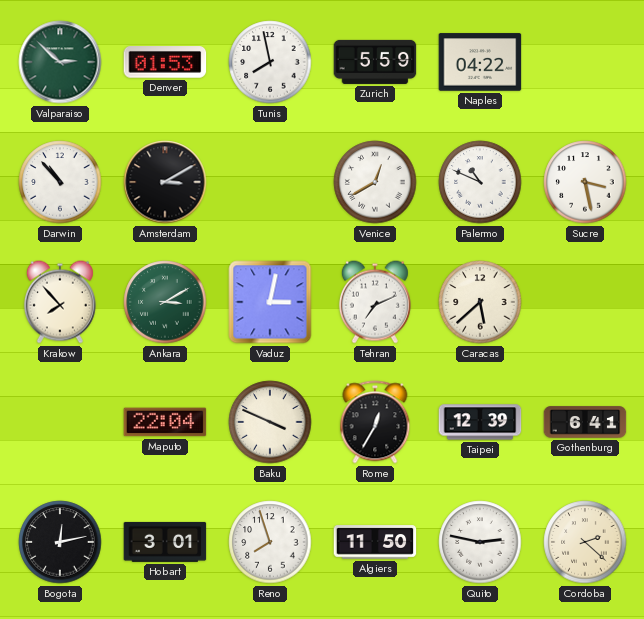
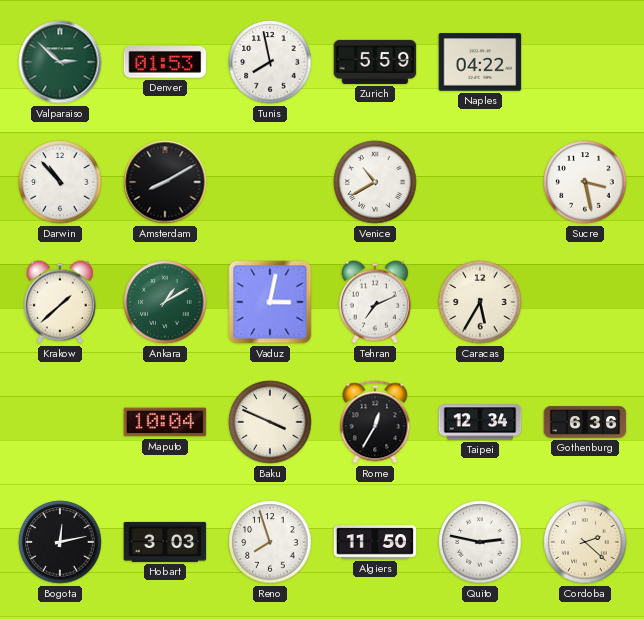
Amsterdam: 3:10 -> 8:10
Venice: 12:40 -> 10:40
Palermo: 10:49 -> none
Krakow: 7:53 -> 1:38
Ankara: 3:10 -> 1:10
Caracas: 5:38 -> 5:35
Maputo: 22:04 -> 10:04
Taipei: 12:39 -> 12:34
Gothenburg: 6:41 -> 6:36
Hobart: 3:01 -> 3:03
